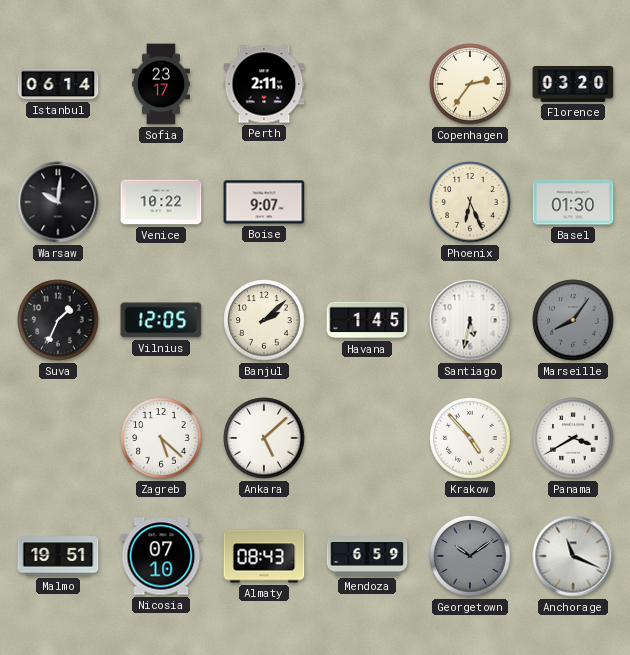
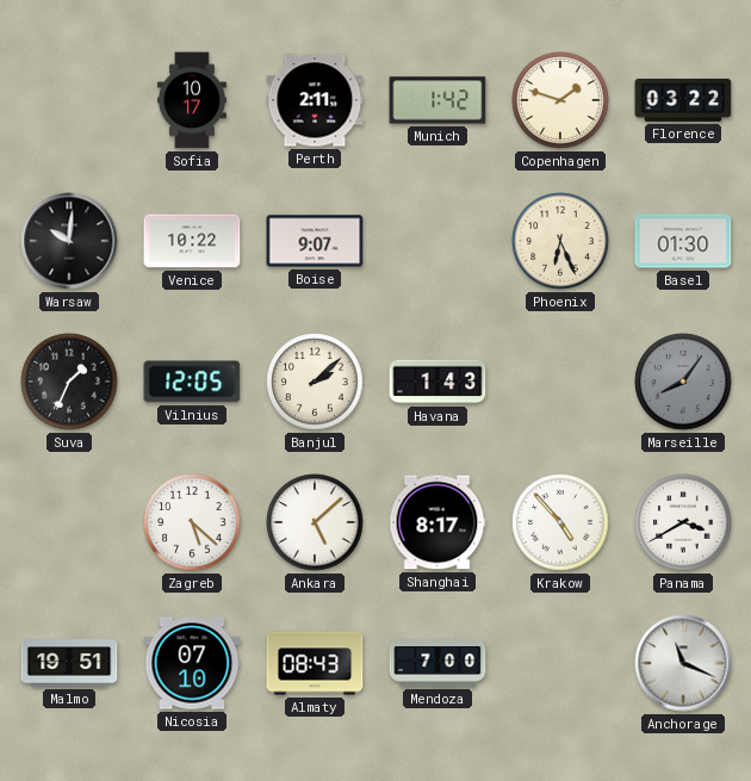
Istanbul: 06:14 -> none
Sofia: 23:17 -> 10:17
Munich: none -> 1:42
Copenhagen: 2:36 -> 1:48
Florence: 03:20 -> 03:22
Havana: 1:45 -> 1:43
Santiago: 5:32 -> none
Shanghai: none -> 8:17
Mendoza: 6:59 -> 7:00
Georgetown: 10:09 -> none
